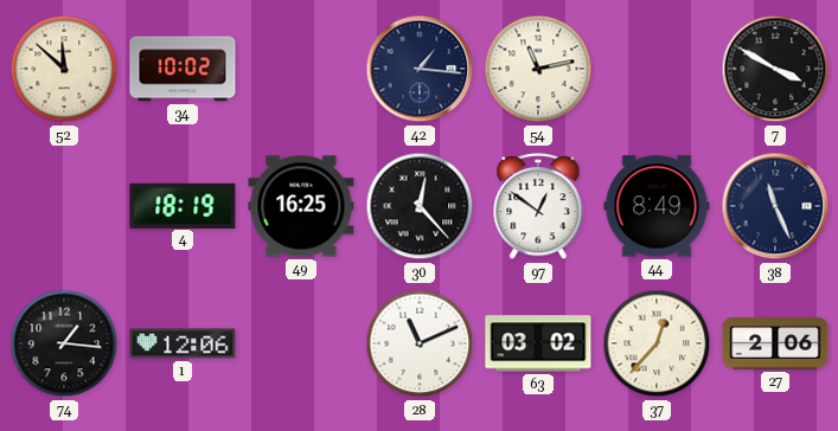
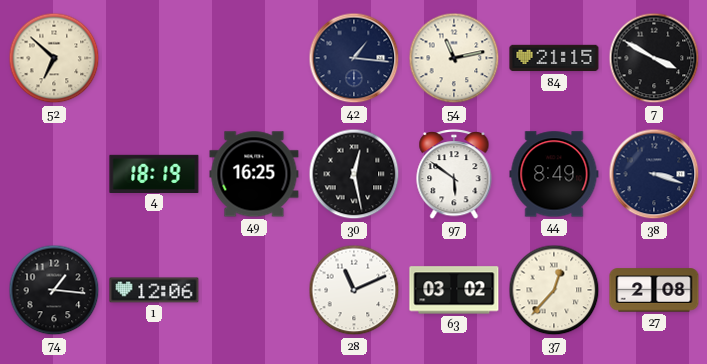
52: 11:52 -> 6:52
34: 10:02 -> none
84: none -> 21:15
30: 12:23 -> 12:28
97: 12:51 -> 5:51
38: 11:26 -> 3:18
27: 2:06 -> 2:08
